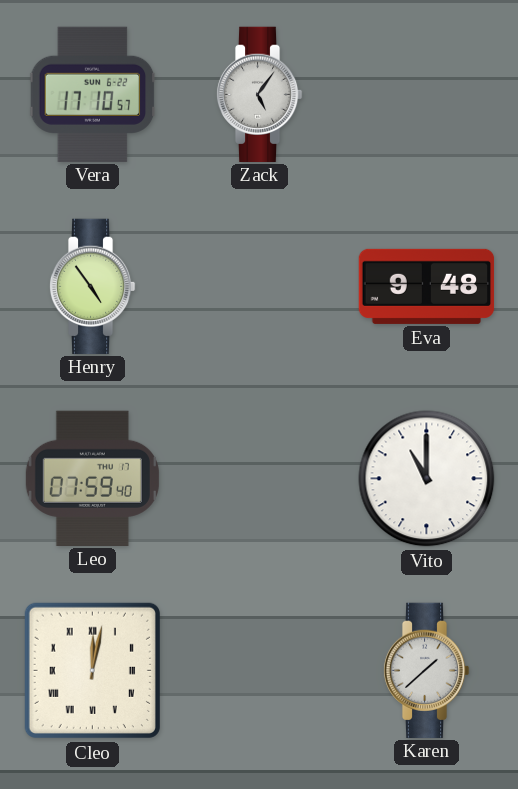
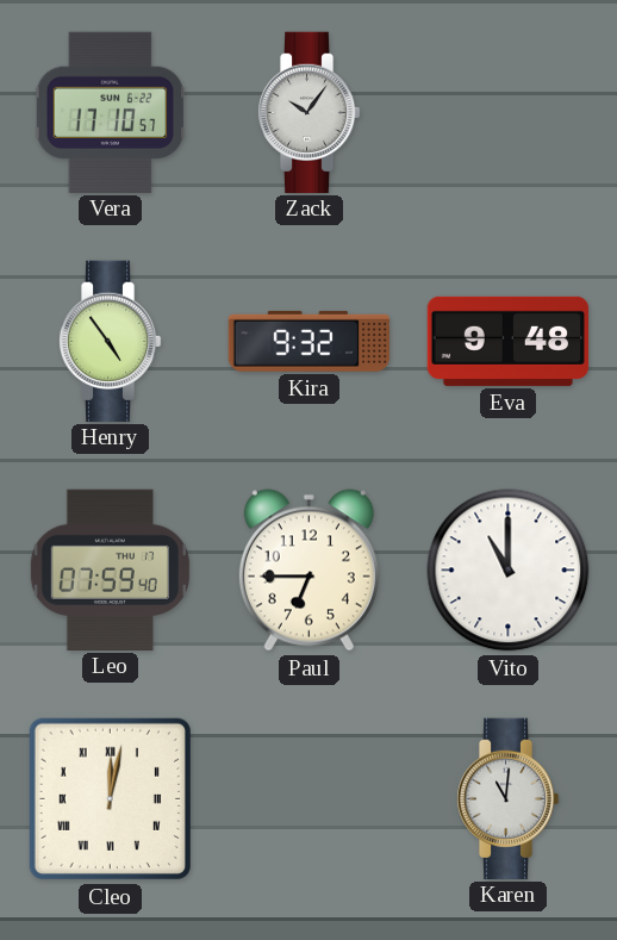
Zack: 5:06 -> 10:06
Kira: none -> 9:32
Paul: none -> 6:45
Karen: 1:38 -> 11:01
